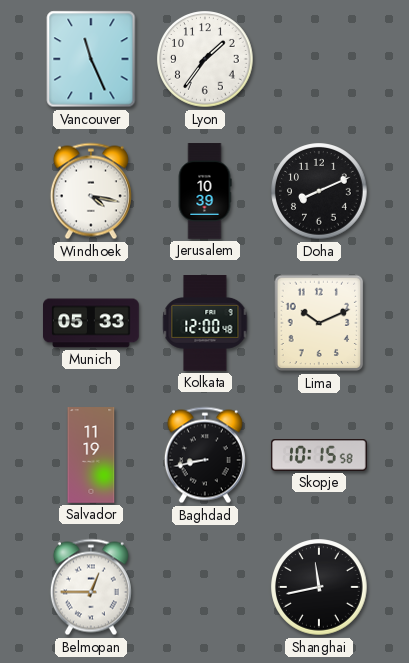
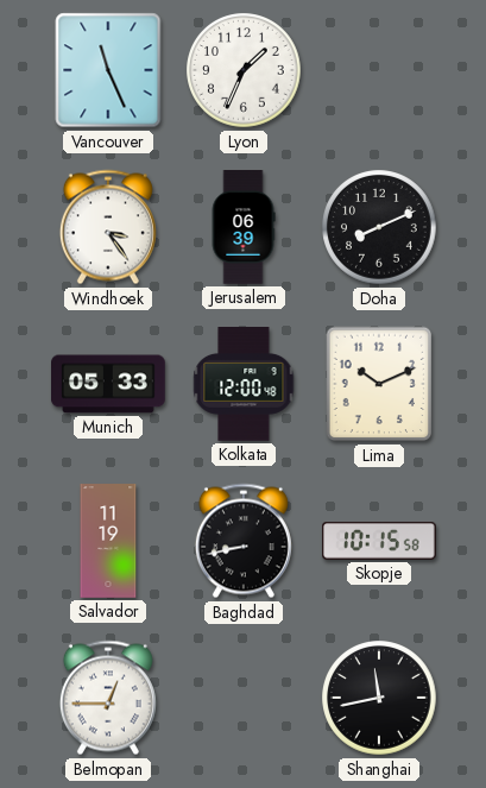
Lyon: 1:36 -> 1:34
Windhoek: 4:17 -> 3:24
Jerusalem: 10:39 -> 06:39
